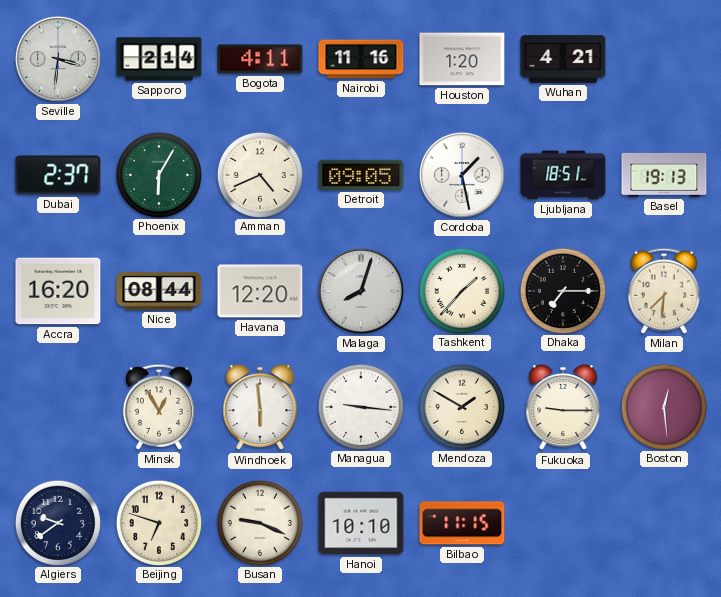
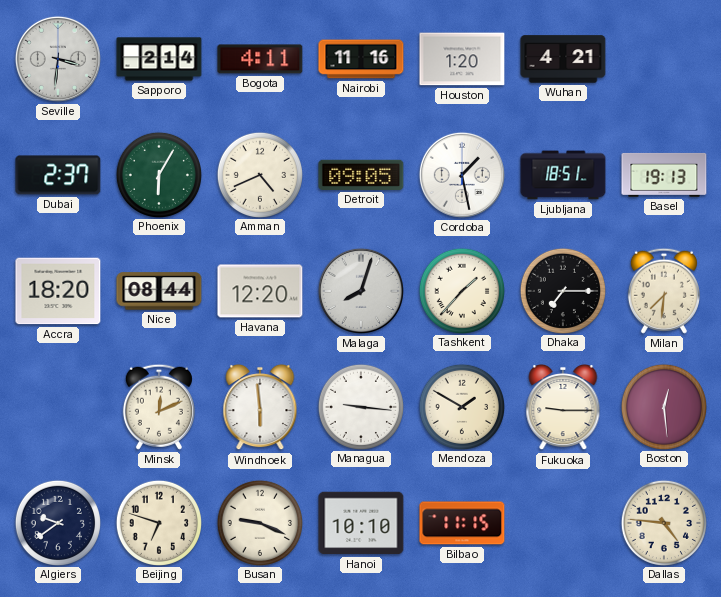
Accra: 16:20 -> 18:20
Minsk: 12:55 -> 12:11
Dallas: none -> 4:46
